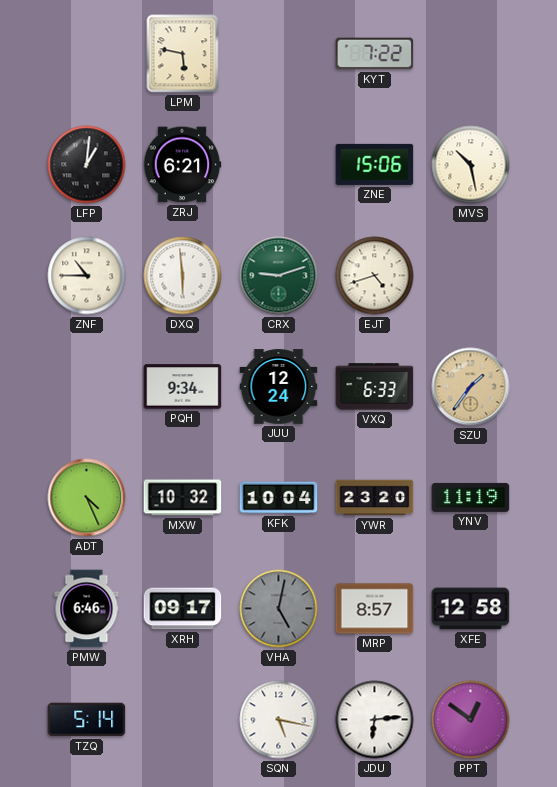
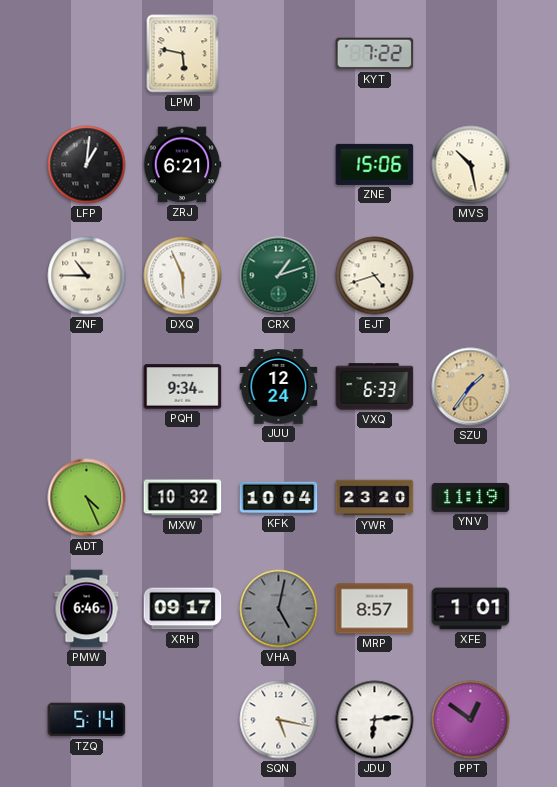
DXQ: 5:59 -> 5:56
CRX: 9:12 -> 1:12
XFE: 12:58 -> 1:01
